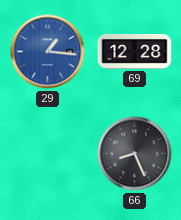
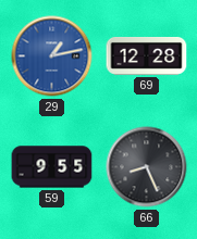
29: 1:16 -> 1:13
59: none -> 9:55
